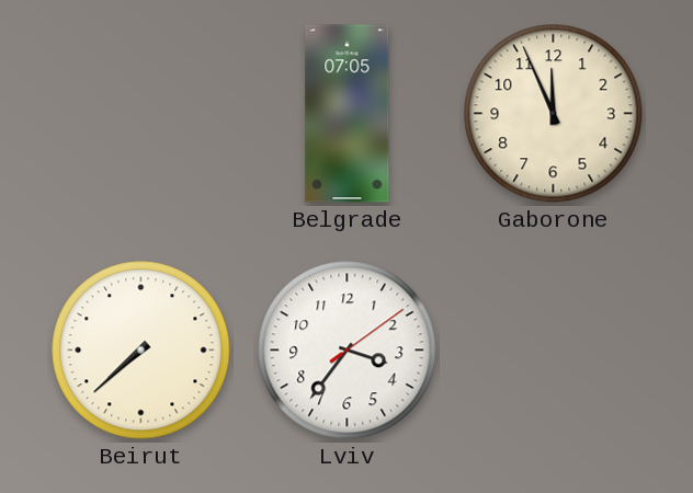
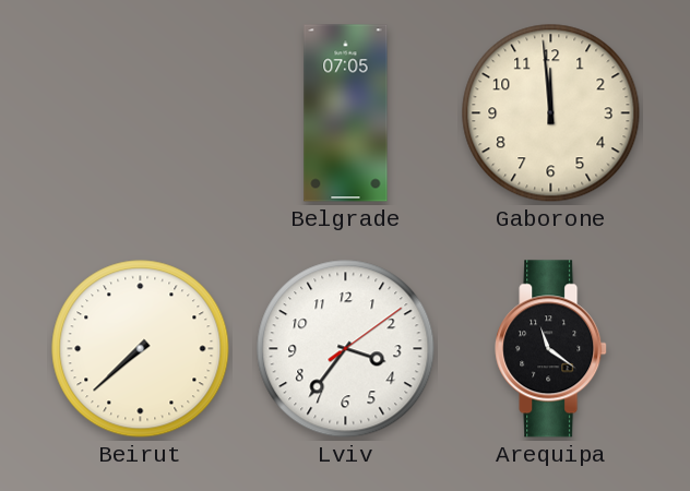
Gaborone: 11:56 -> 11:59
Arequipa: none -> 11:21
